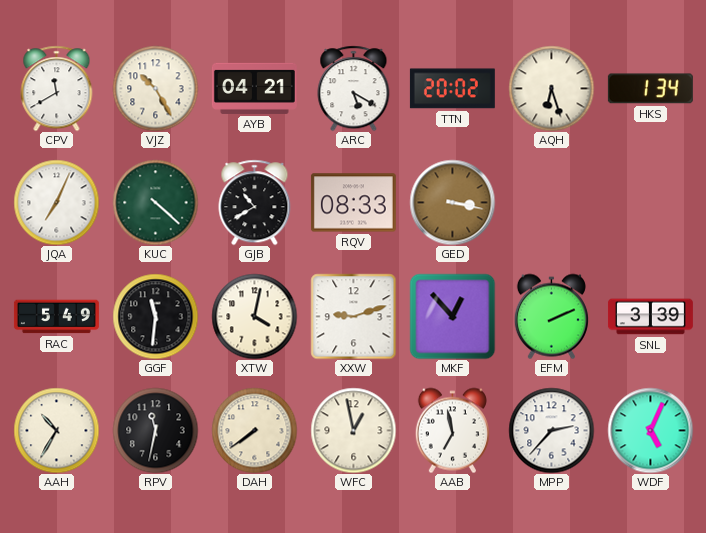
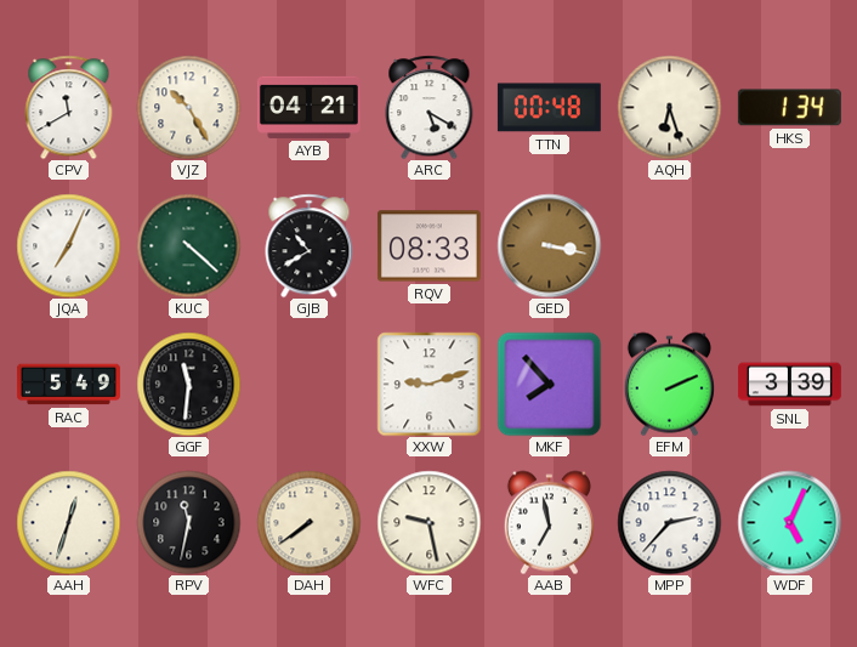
TTN: 20:02 -> 00:48
XTW: 4:02 -> none
MKF: 12:53 -> 7:53
AAH: 10:35 -> 12:33
WFC: 12:58 -> 9:28
